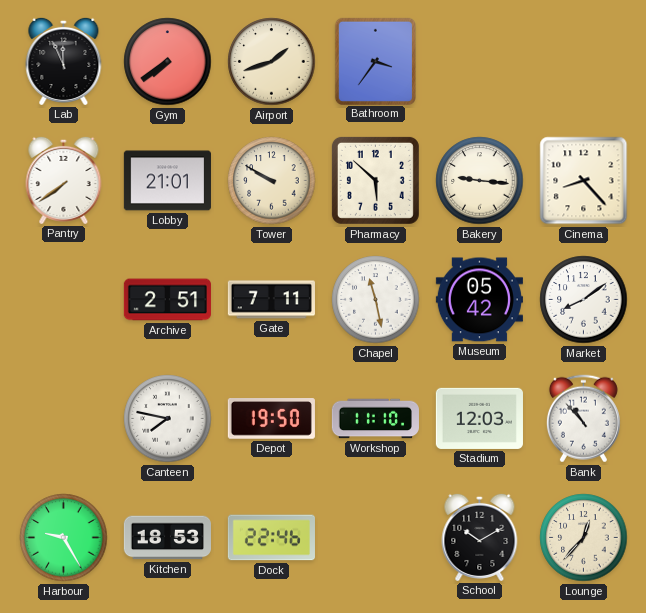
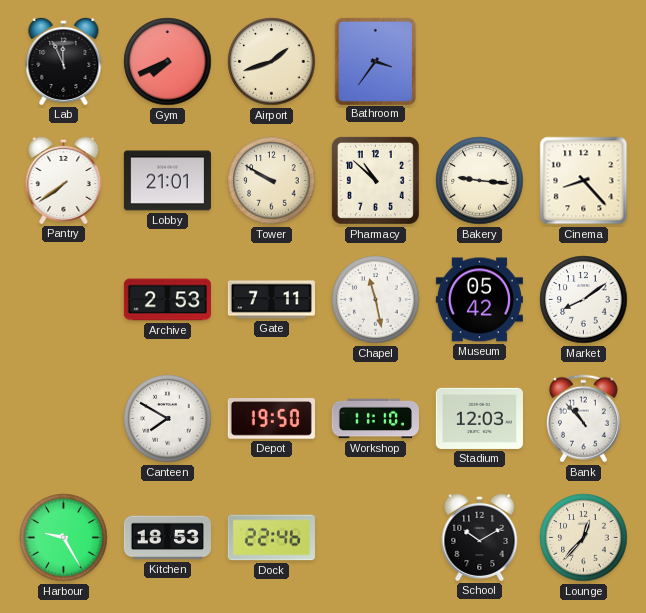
Gym: 7:39 -> 7:41
Pharmacy: 5:52 -> 10:52
Archive: 2:51 -> 2:53
Canteen: 7:47 -> 7:50
